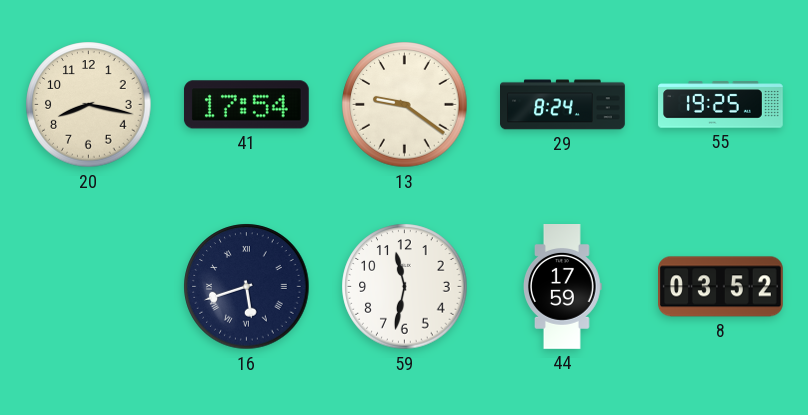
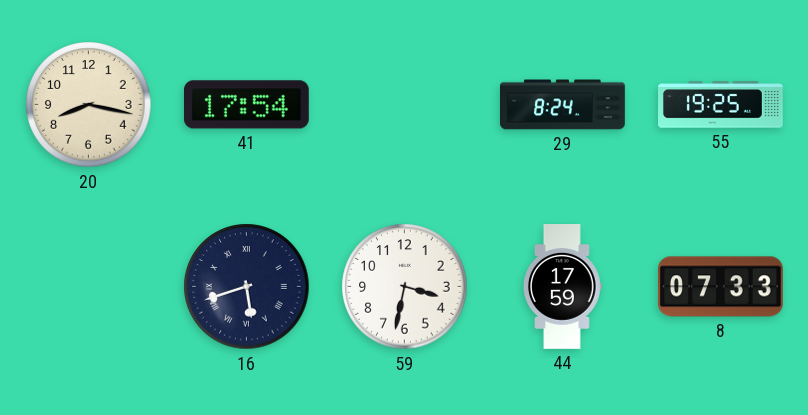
13: 9:21 -> none
59: 11:32 -> 3:32
8: 03:52 -> 07:33
